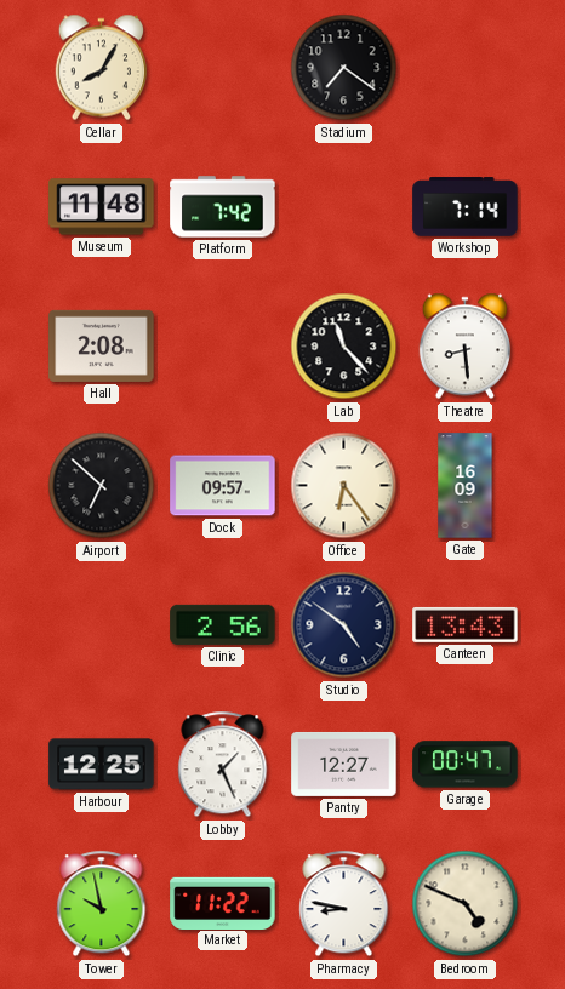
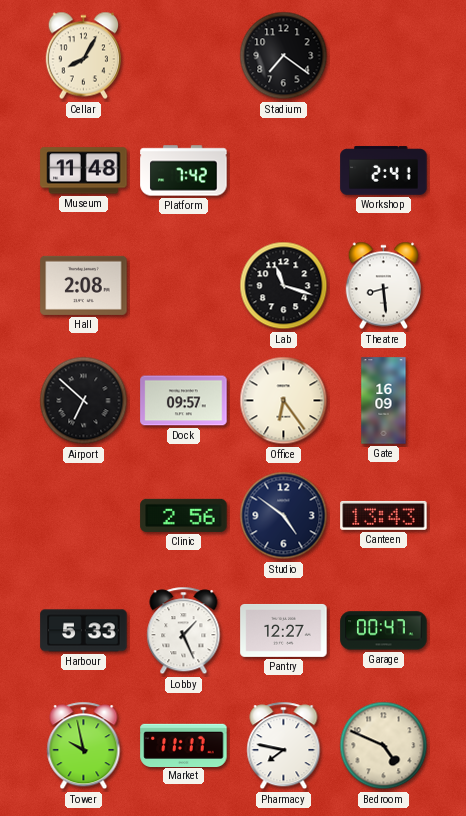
Workshop: 7:14 -> 2:41
Lab: 11:23 -> 11:18
Harbour: 12:25 -> 5:33
Market: 11:22 -> 11:17
Pharmacy: 8:47 -> 7:47
